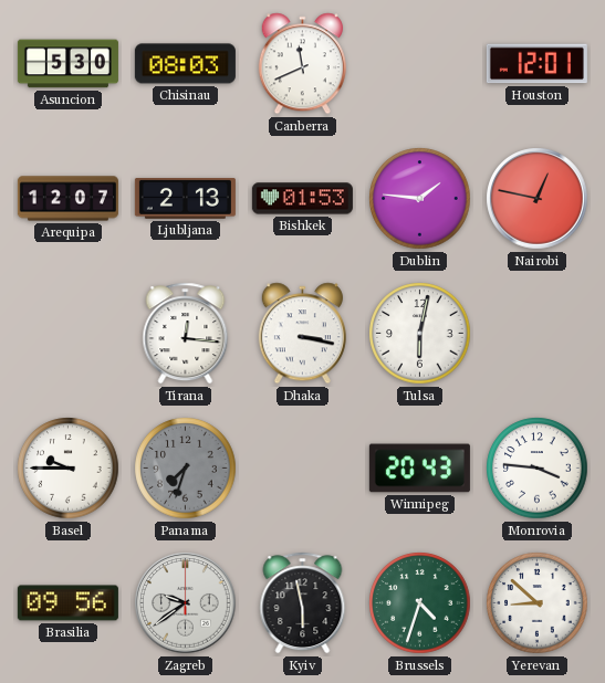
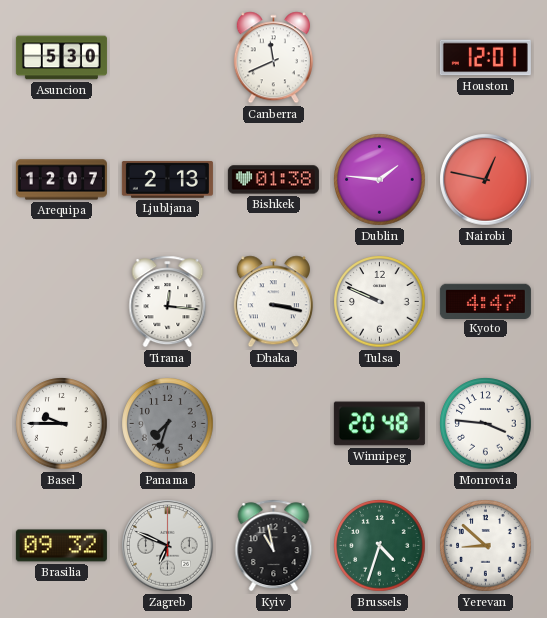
Chisinau: 08:03 -> none
Bishkek: 01:53 -> 01:38
Tulsa: 6:02 -> 9:49
Kyoto: none -> 4:47
Winnipeg: 20:43 -> 20:48
Brasilia: 09:56 -> 09:32
Zagreb: 9:39 -> 6:49
Kyiv: 5:58 -> 10:58
